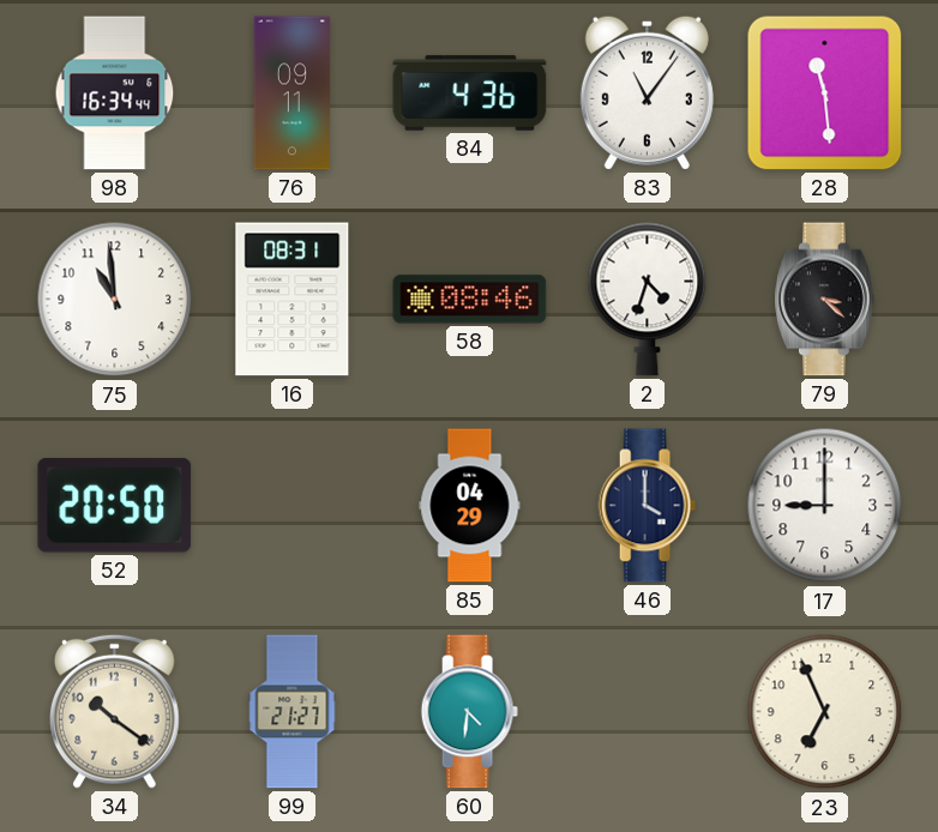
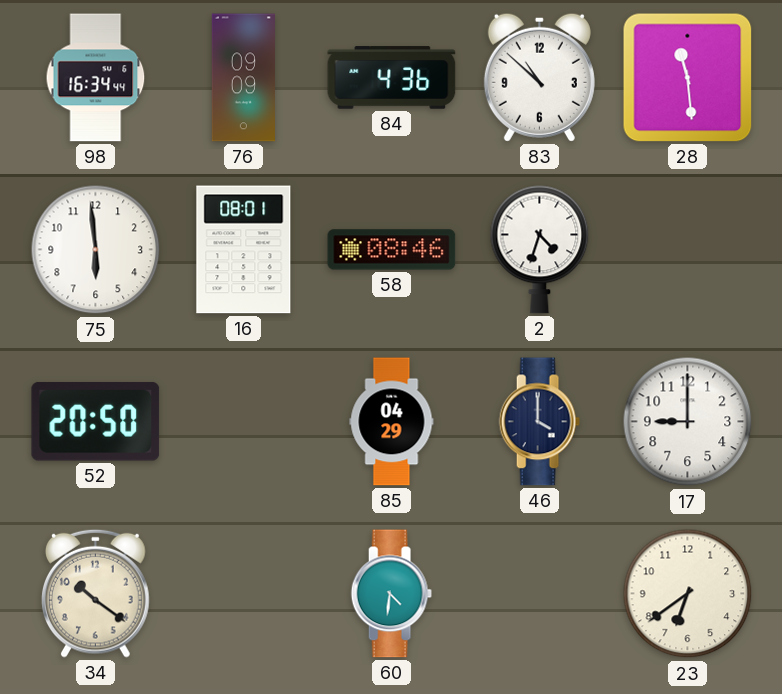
76: 09:11 -> 09:09
83: 11:06 -> 10:52
75: 10:59 -> 5:59
16: 08:31 -> 08:01
79: 3:22 -> none
99: 21:27 -> none
23: 6:56 -> 6:39
